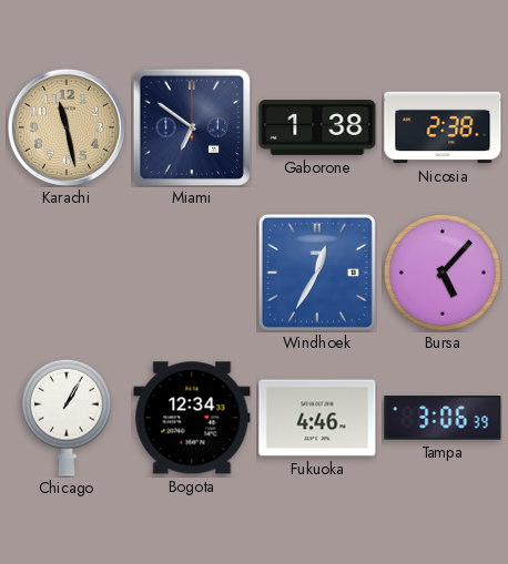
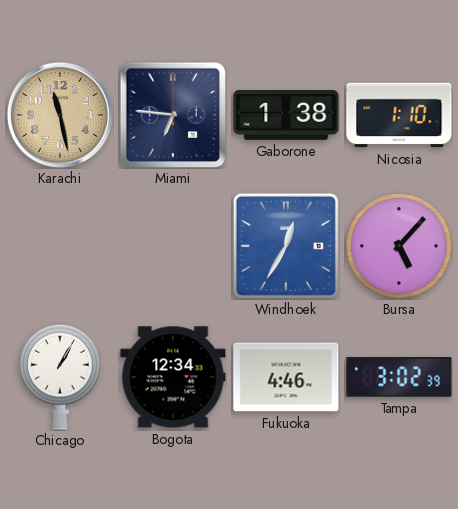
Miami: 6:51 -> 6:46
Nicosia: 2:38 -> 1:10
Tampa: 3:06 -> 3:02
